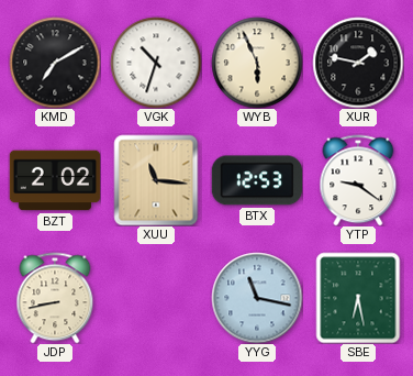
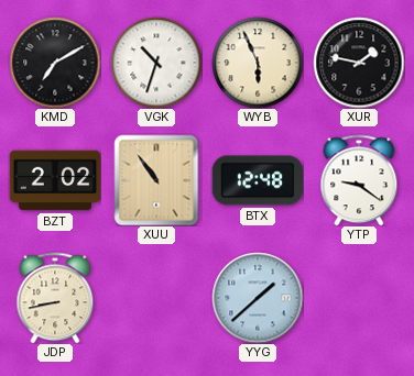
XUU: 11:16 -> 10:54
BTX: 12:53 -> 12:48
YYG: 11:17 -> 1:38
SBE: 6:28 -> none
